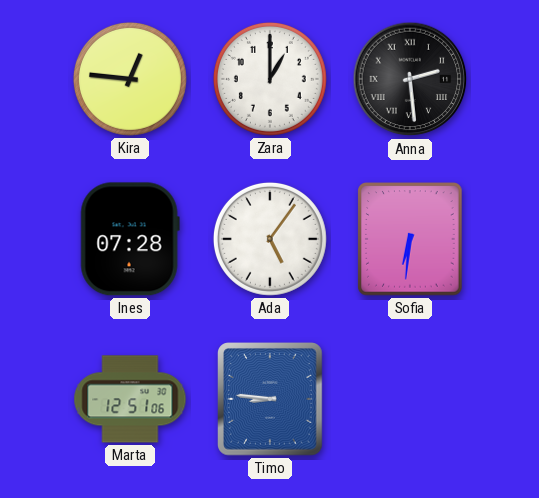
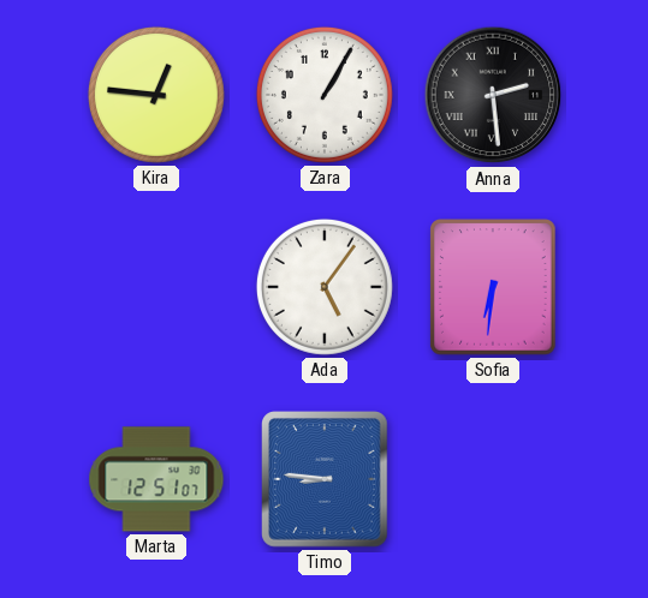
Zara: 1:00 -> 1:05
Ines: 07:28 -> none
Marta: 12:51:06 -> 12:51:07
